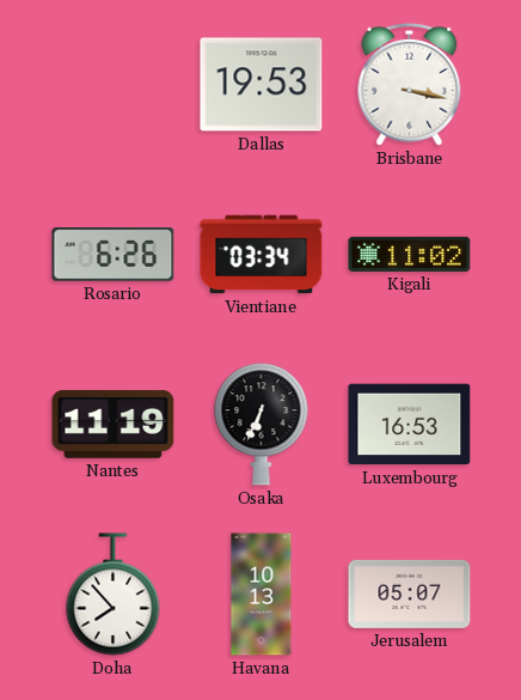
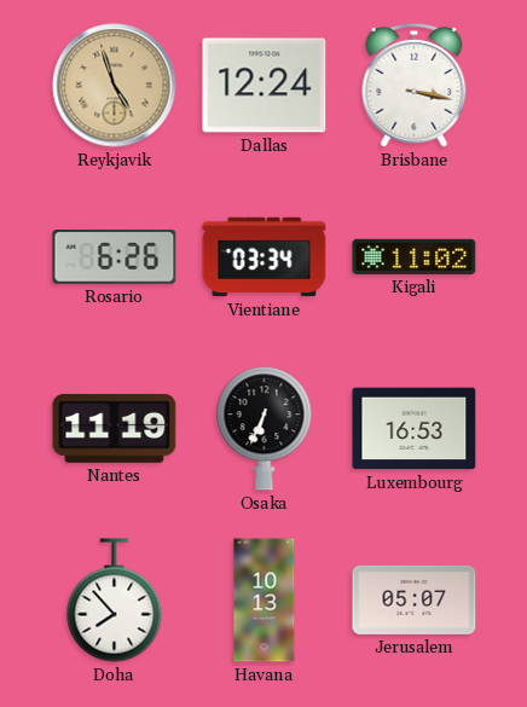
Reykjavik: none -> 4:57
Dallas: 19:53 -> 12:24
